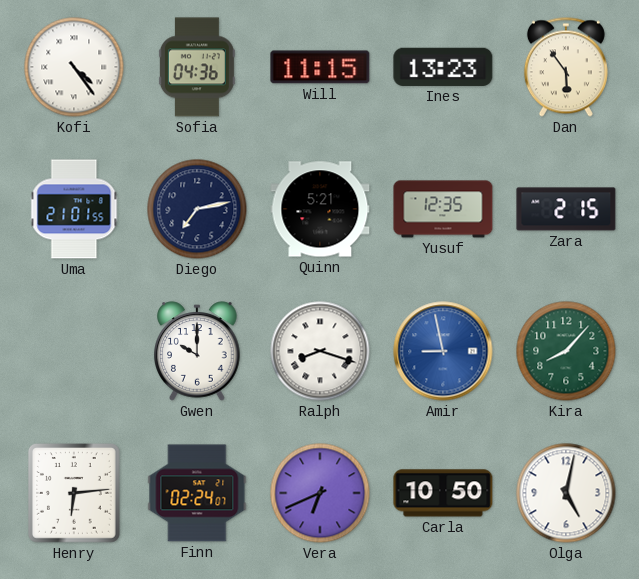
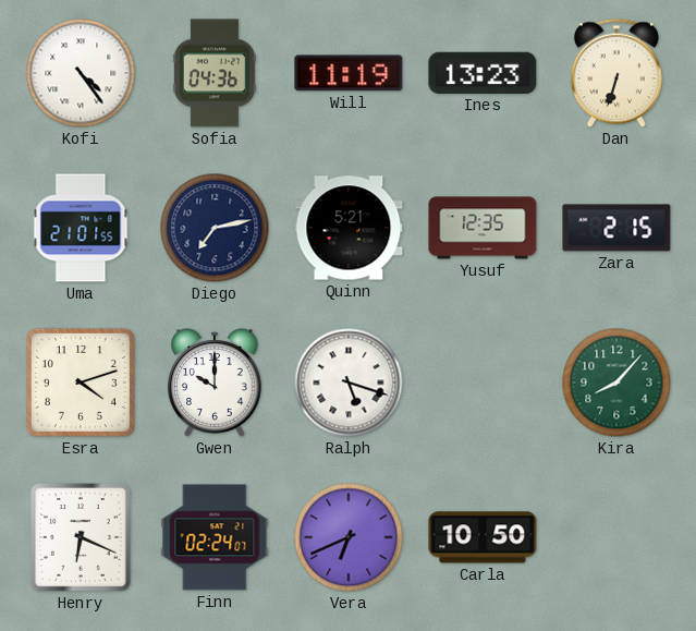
Will: 11:15 -> 11:19
Dan: 5:54 -> 6:33
Esra: none -> 4:12
Ralph: 8:18 -> 5:18
Amir: 8:58 -> none
Henry: 6:14 -> 6:19
Olga: 5:02 -> none
